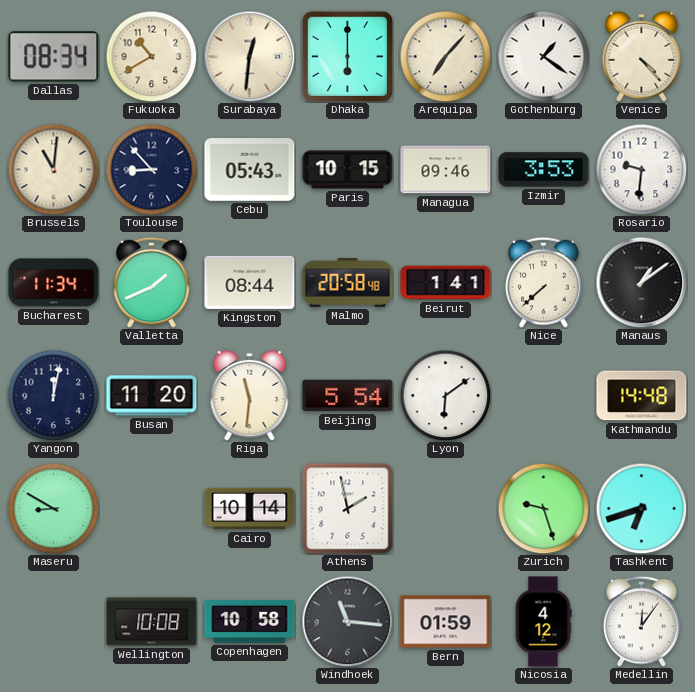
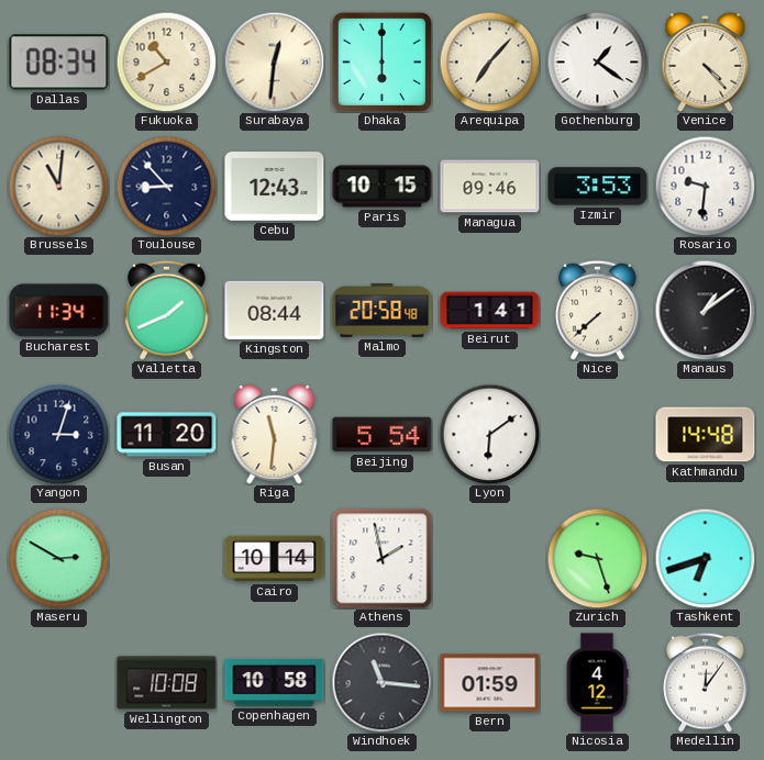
Cebu: 05:43 -> 12:43
Yangon: 12:02 -> 3:03
Maseru: 8:50 -> 2:50
